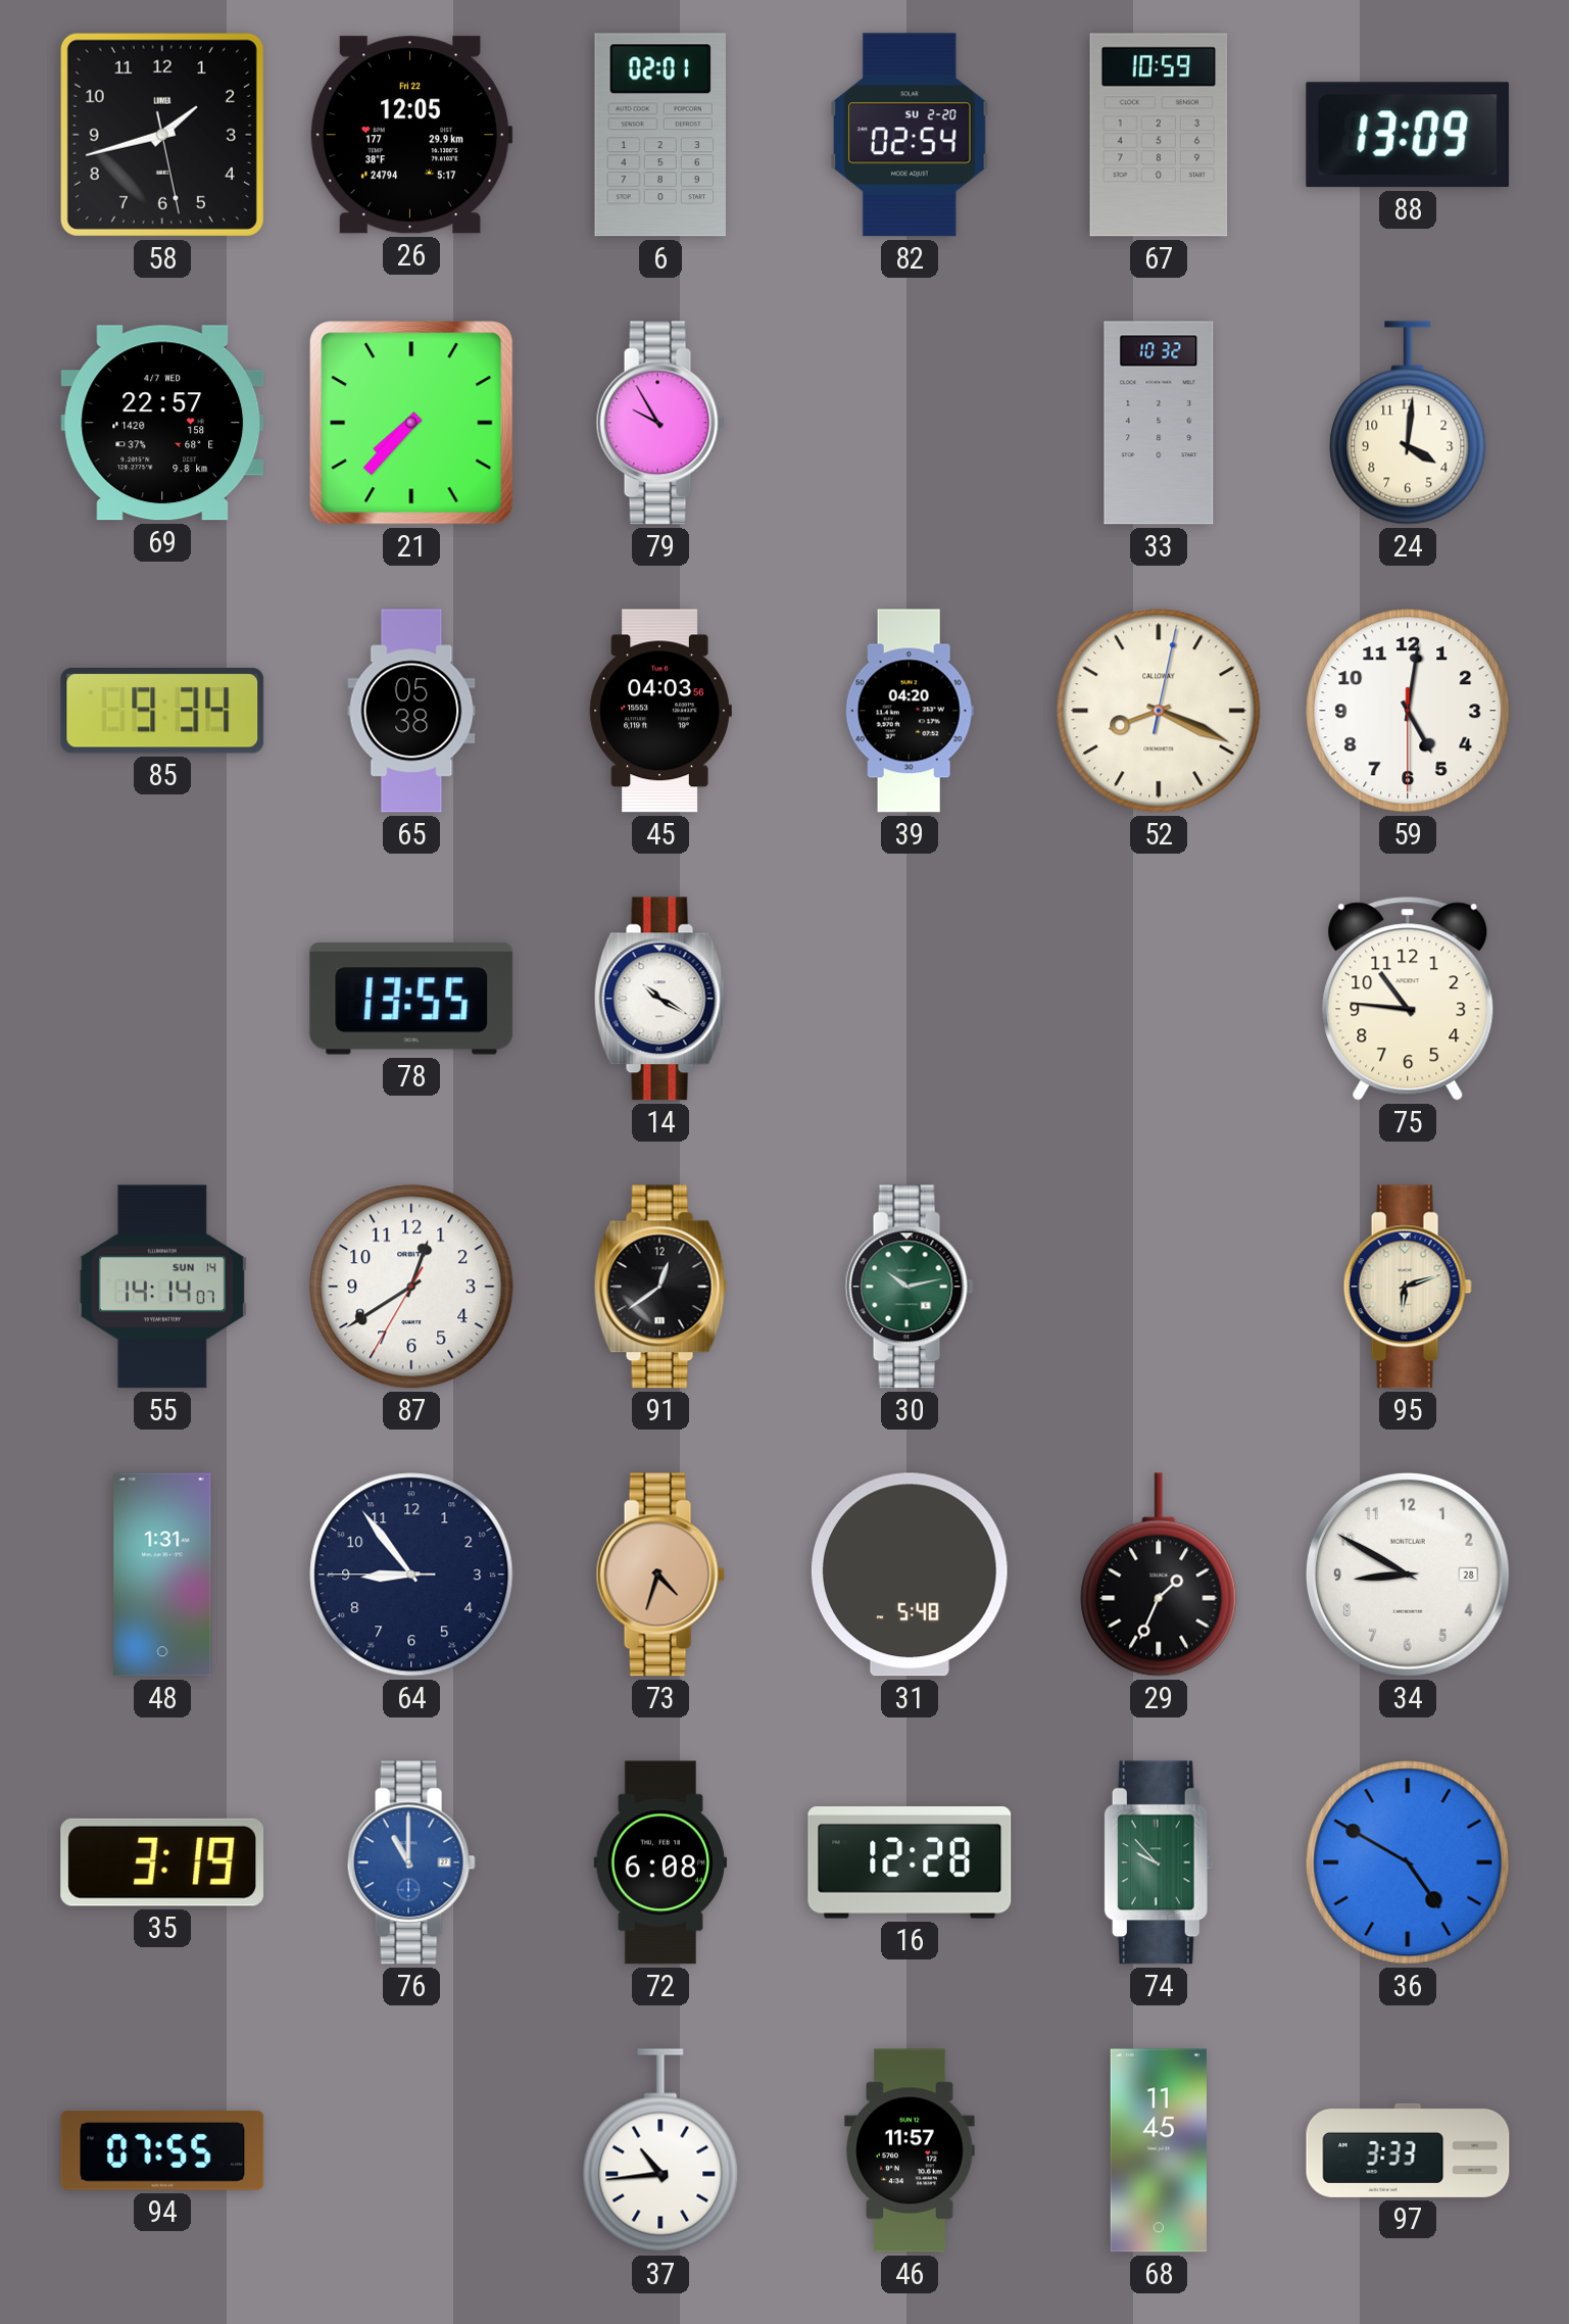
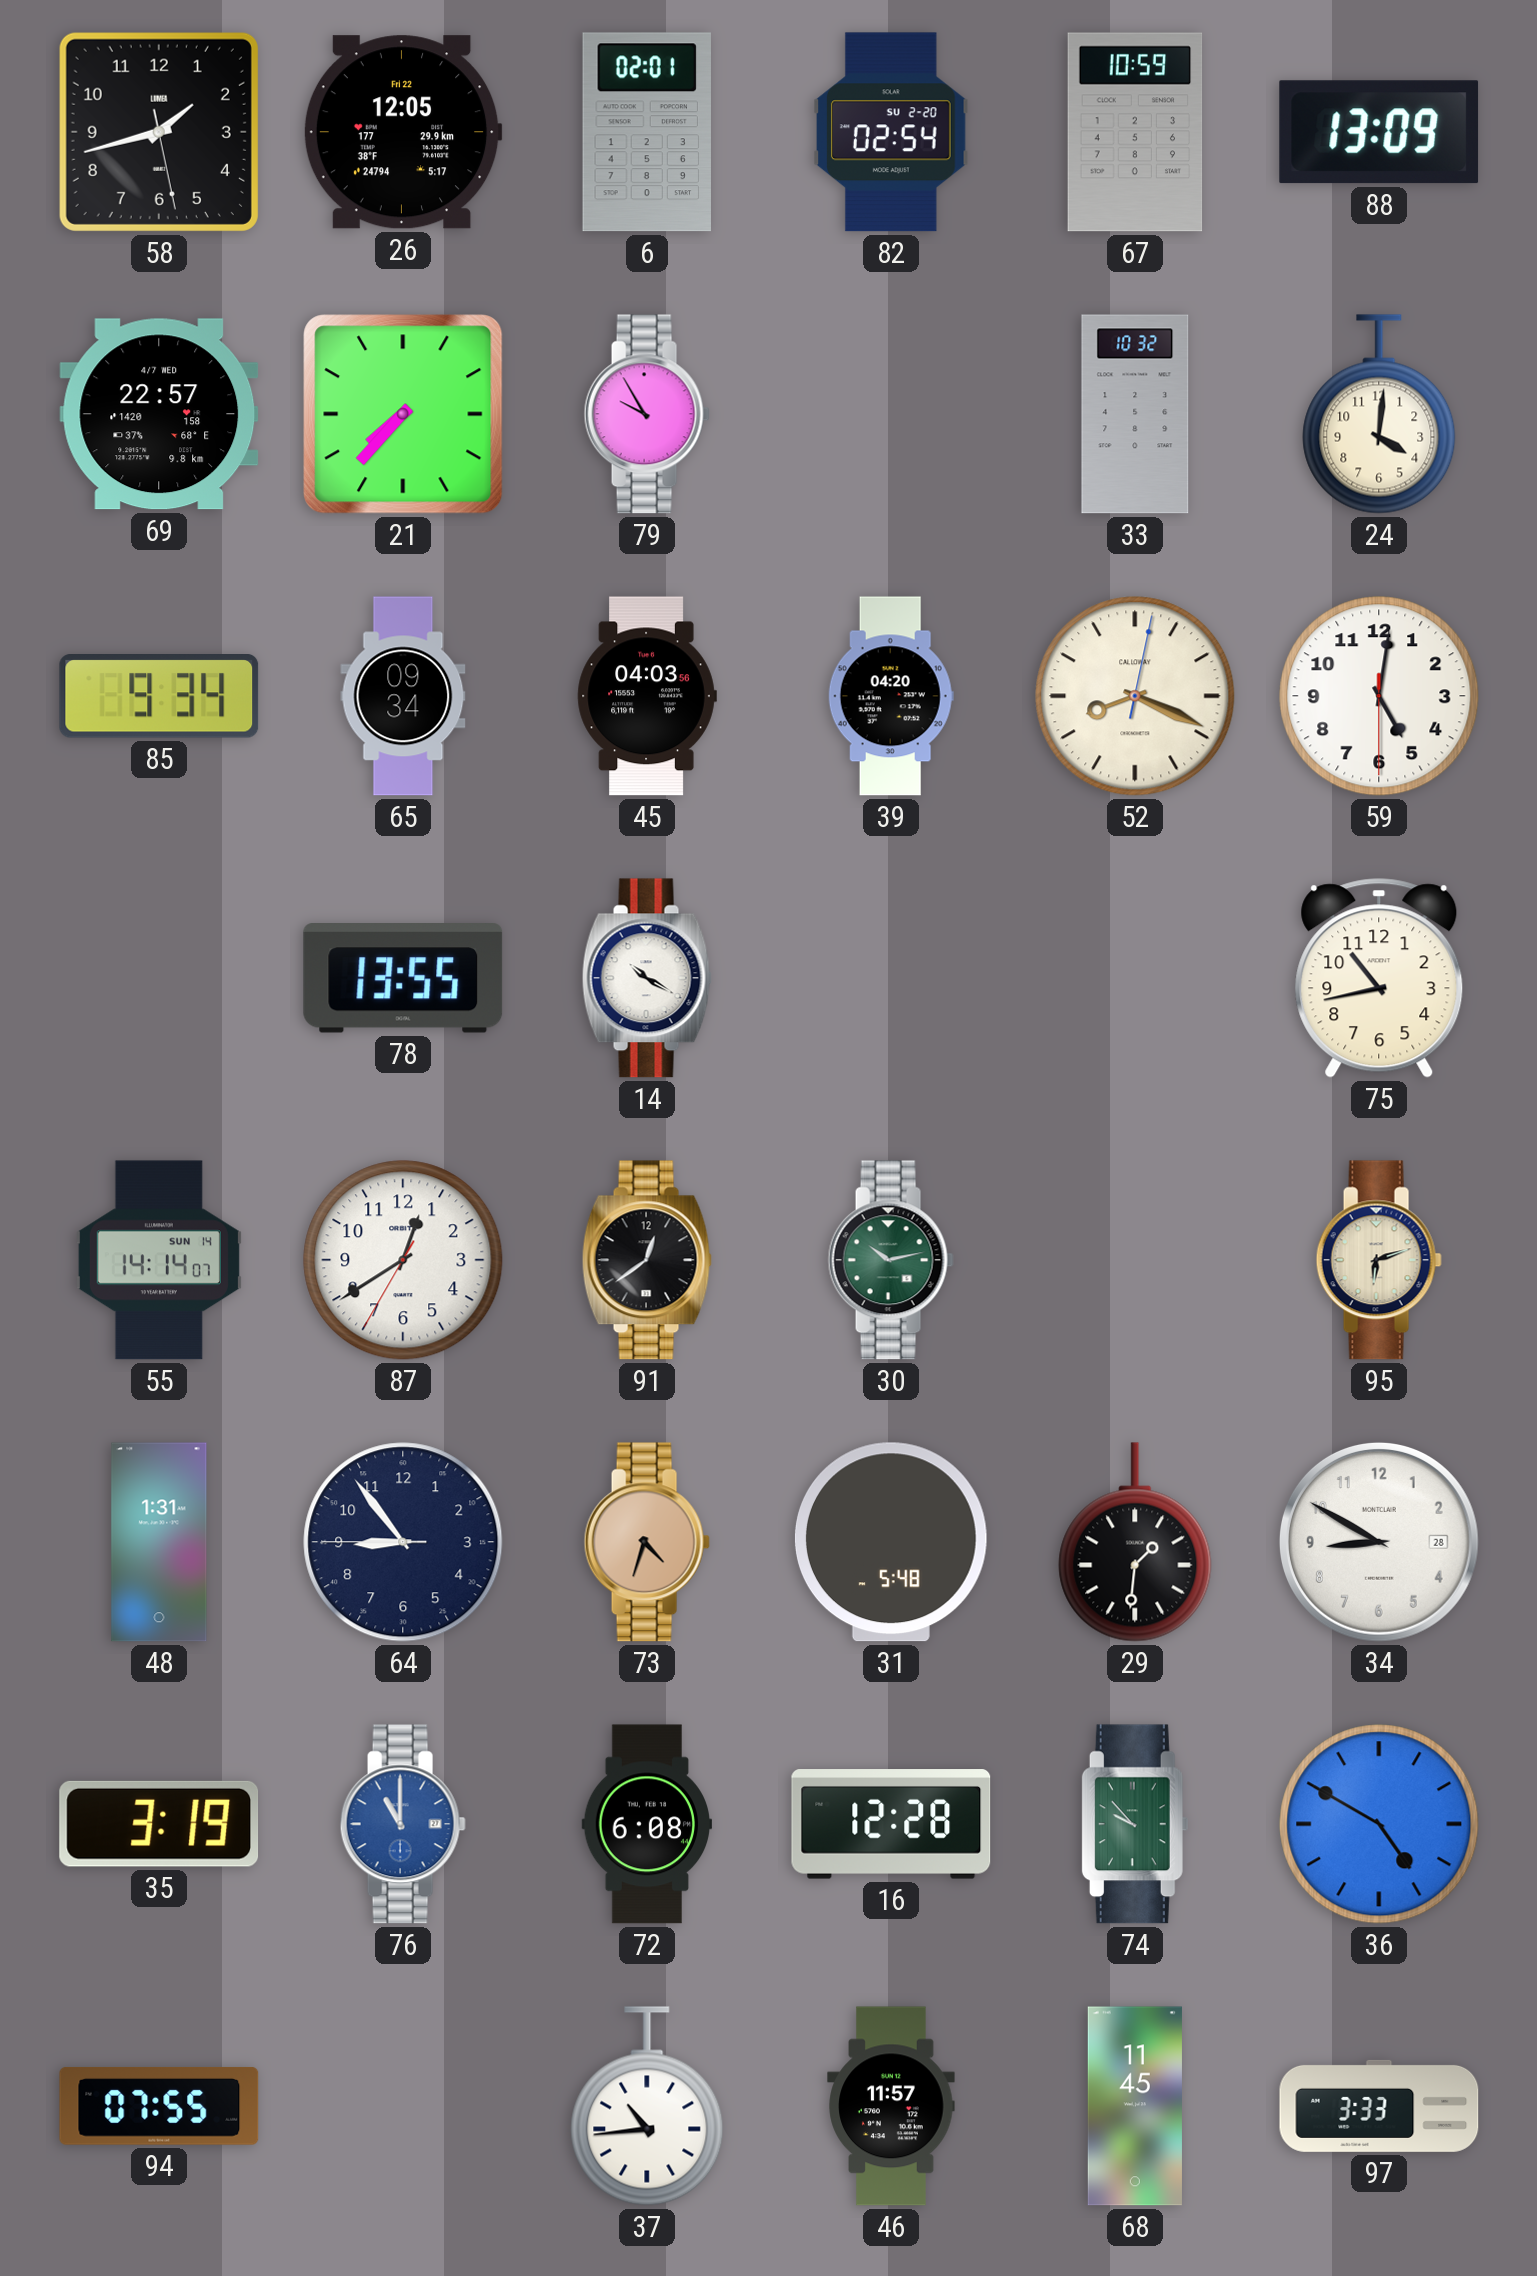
65: 05:38 -> 09:34
75: 10:46 -> 10:43
29: 1:34 -> 1:31
